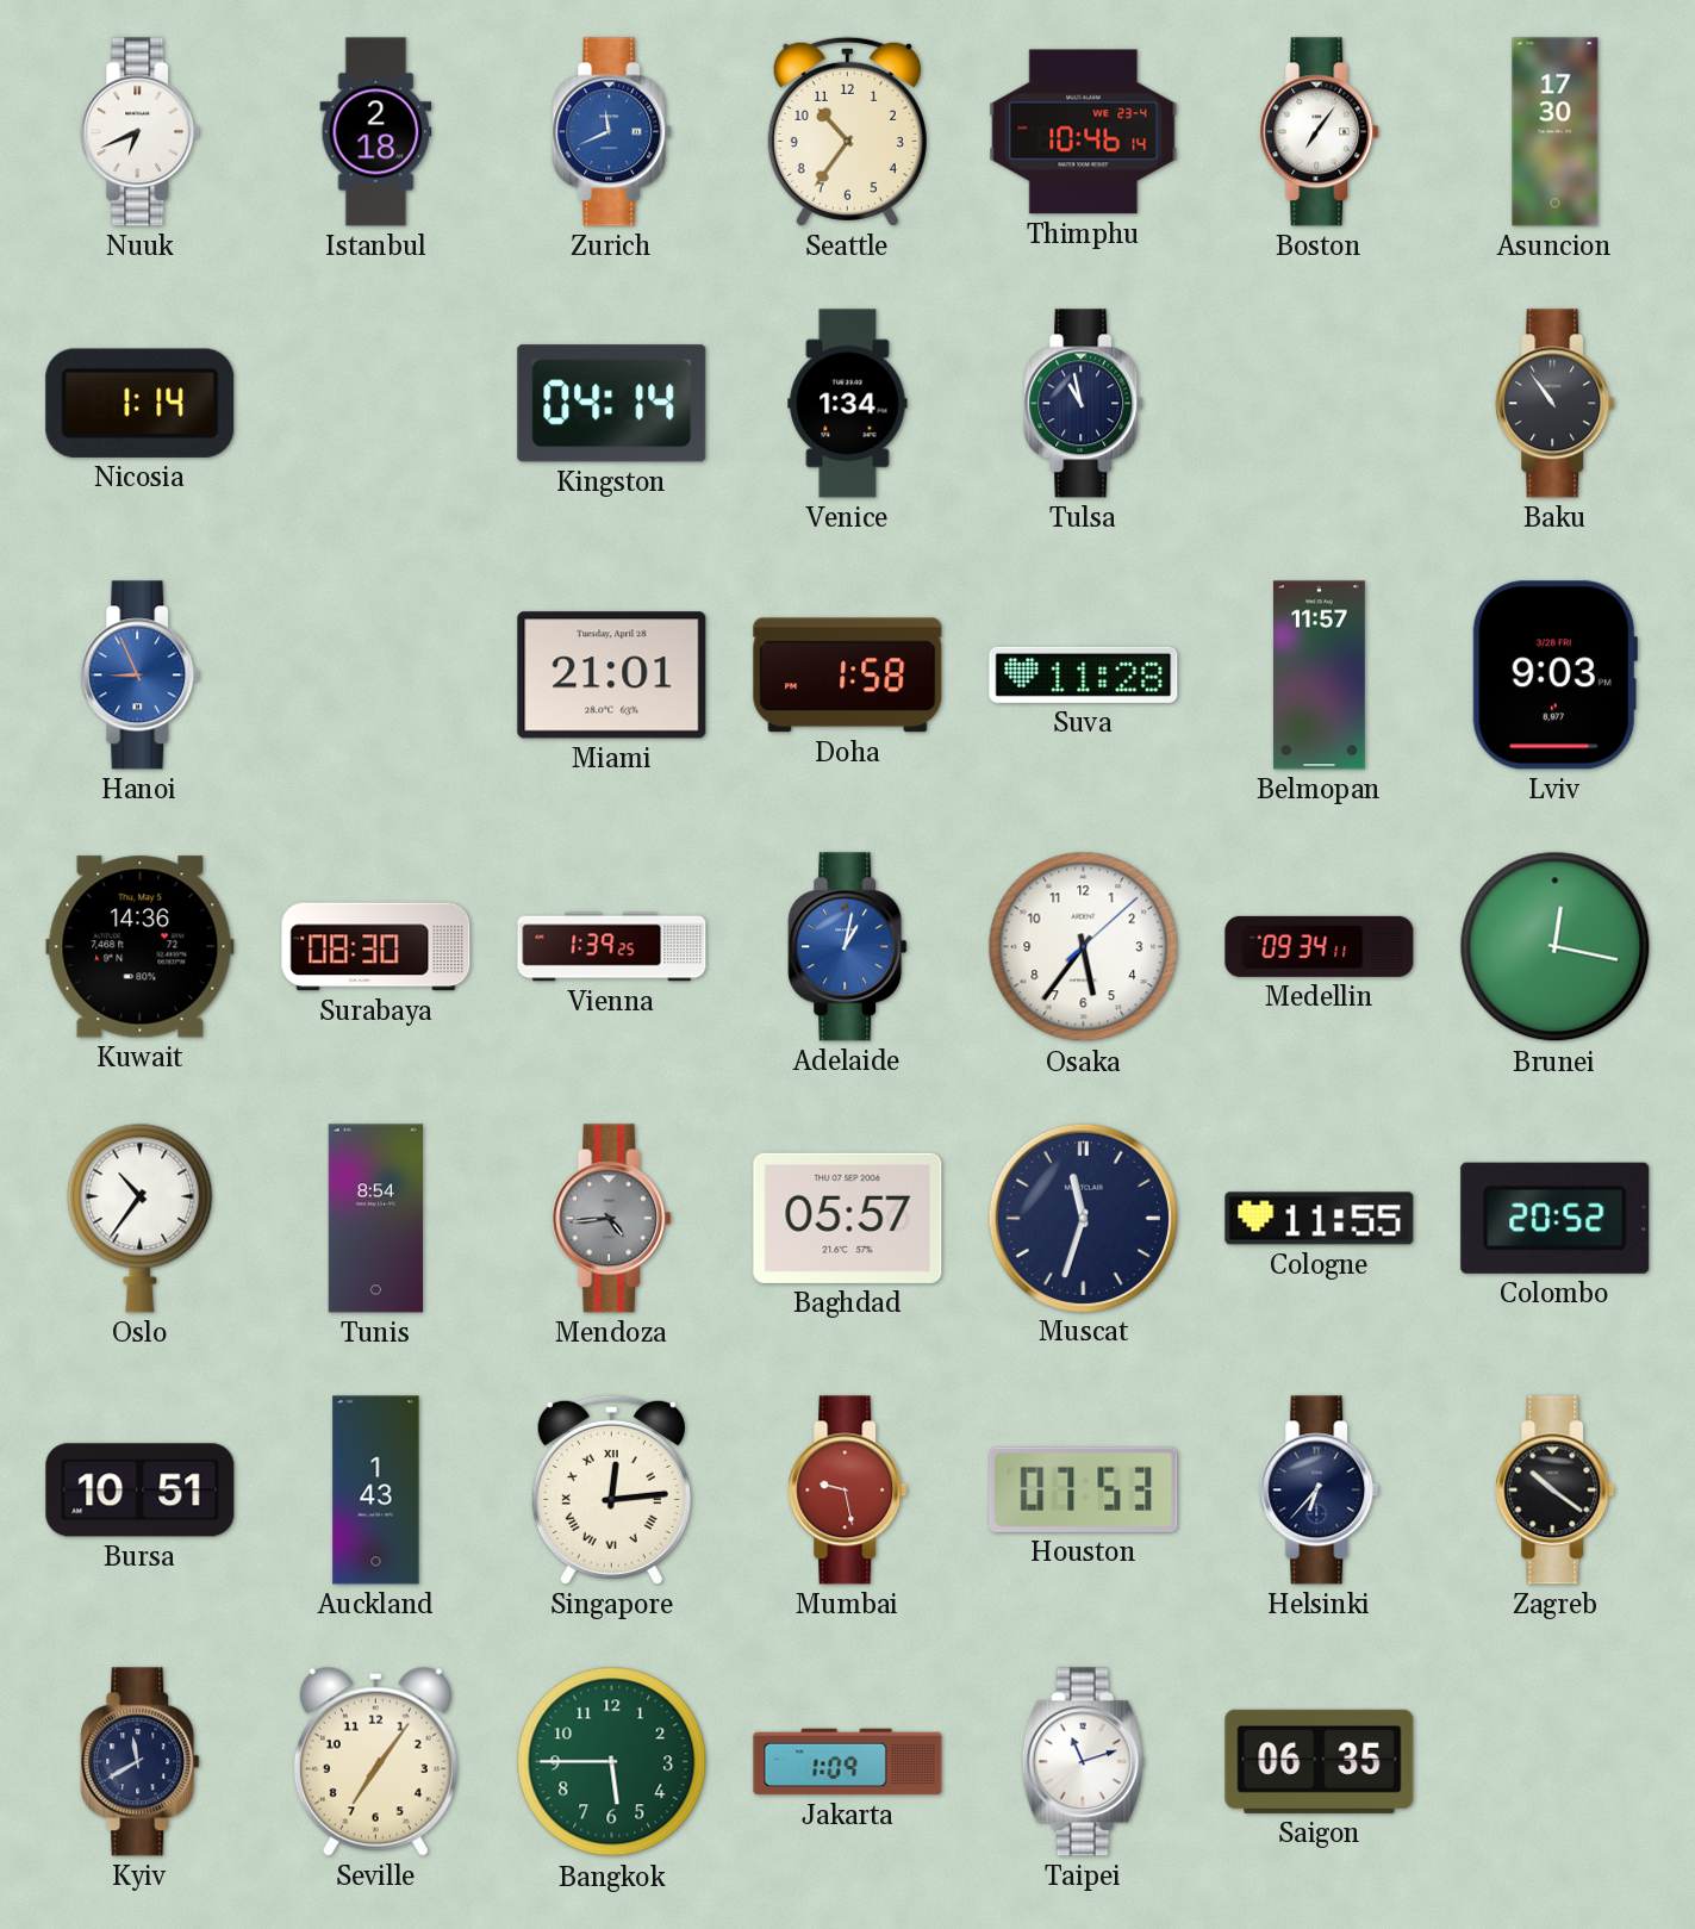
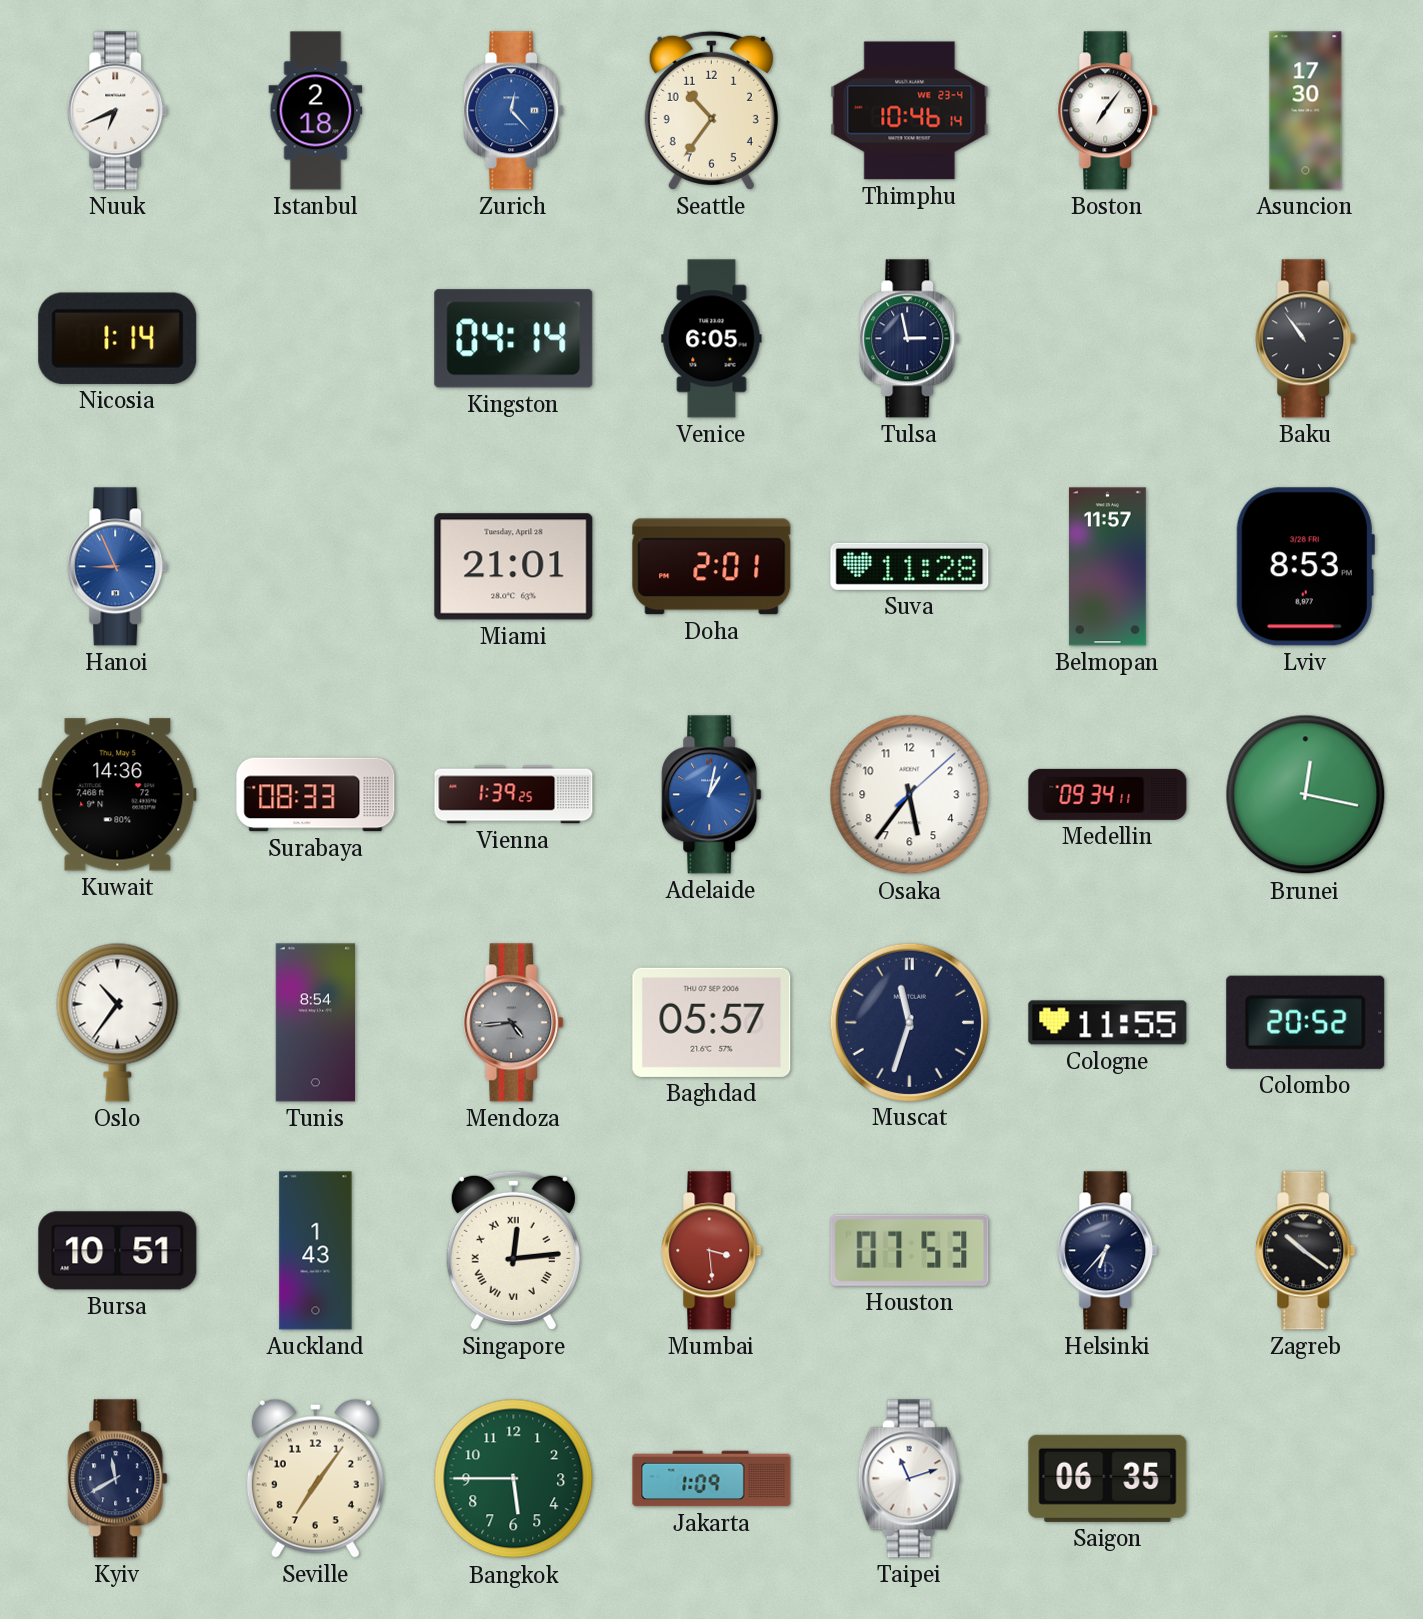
Zurich: 11:41 -> 12:23
Venice: 1:34 -> 6:05
Tulsa: 10:58 -> 2:58
Doha: 1:58 -> 2:01
Lviv: 9:03 -> 8:53
Surabaya: 08:30 -> 08:33
Mumbai: 9:28 -> 3:29
